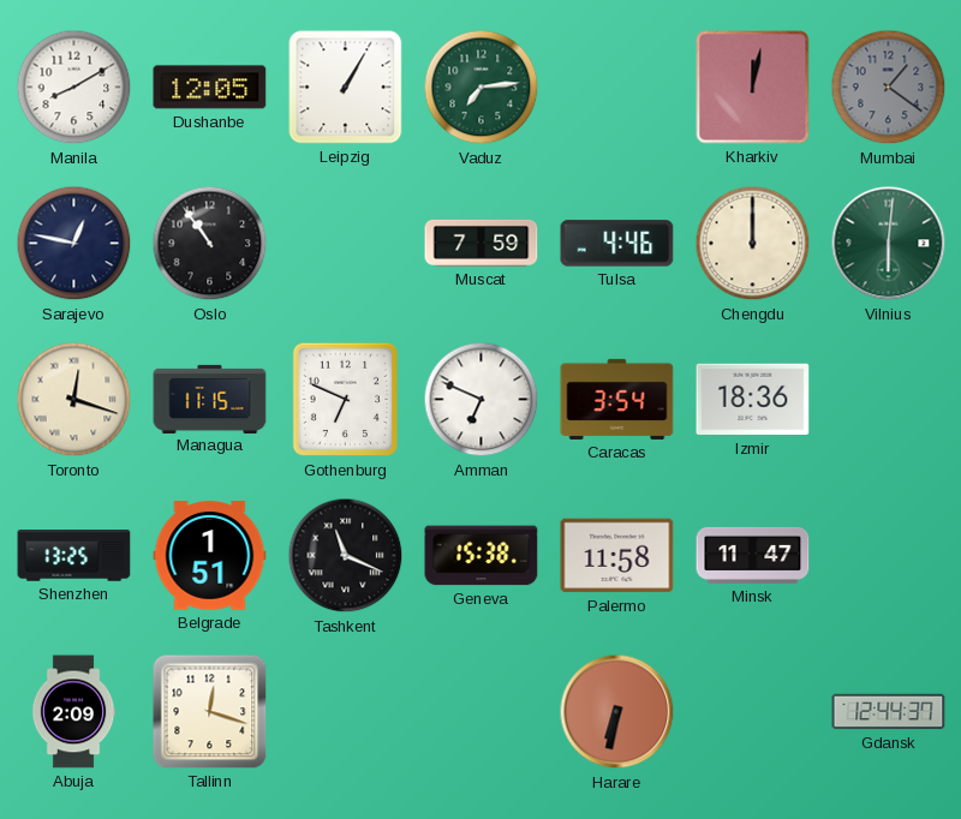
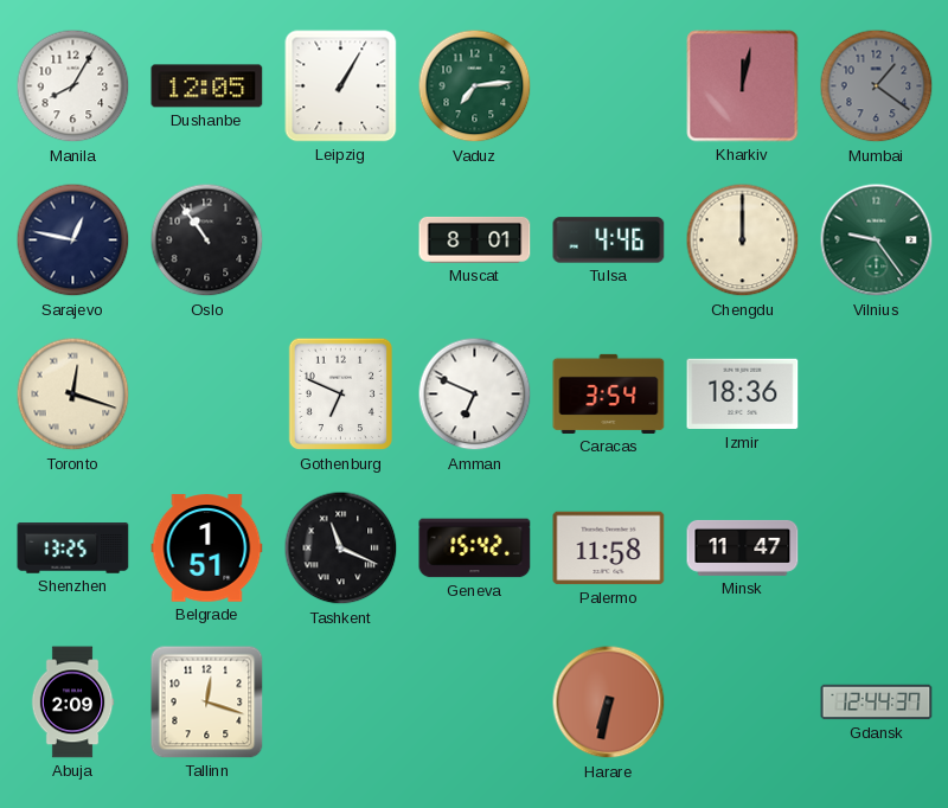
Manila: 8:10 -> 8:05
Muscat: 7:59 -> 8:01
Vilnius: 6:01 -> 9:24
Managua: 11:15 -> none
Geneva: 15:38 -> 15:42
